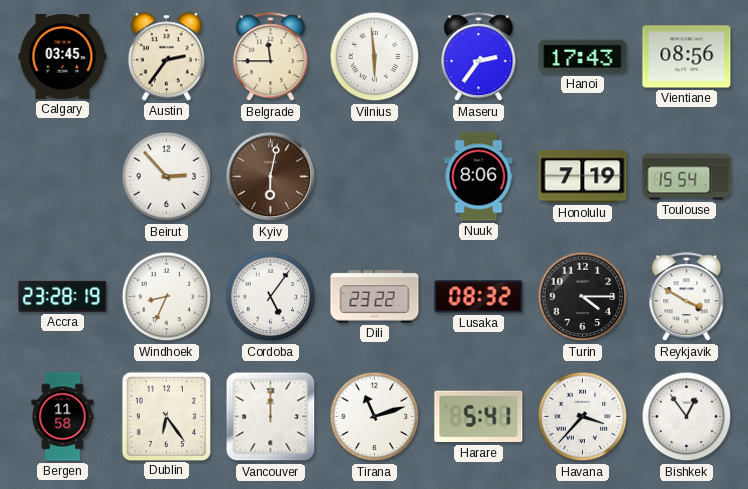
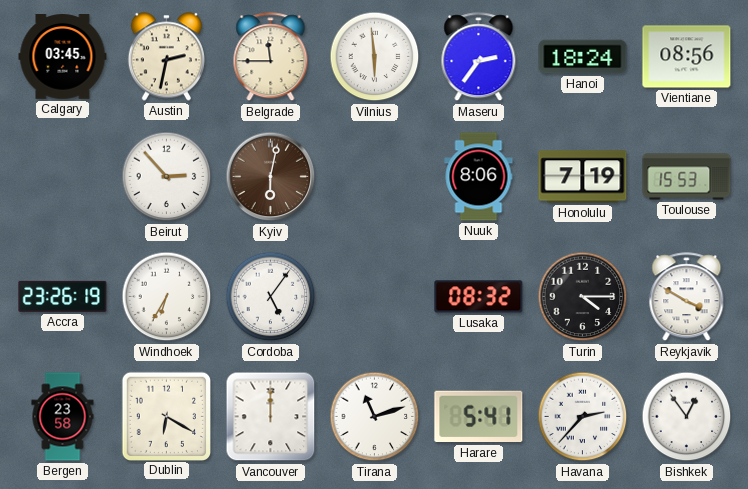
Austin: 2:36 -> 2:32
Hanoi: 17:43 -> 18:24
Toulouse: 15:54 -> 15:53
Accra: 23:28 -> 23:26
Windhoek: 8:34 -> 6:35
Dili: 23:22 -> none
Bergen: 11:58 -> 23:58
Dublin: 6:24 -> 6:20
Havana: 3:37 -> 2:37
